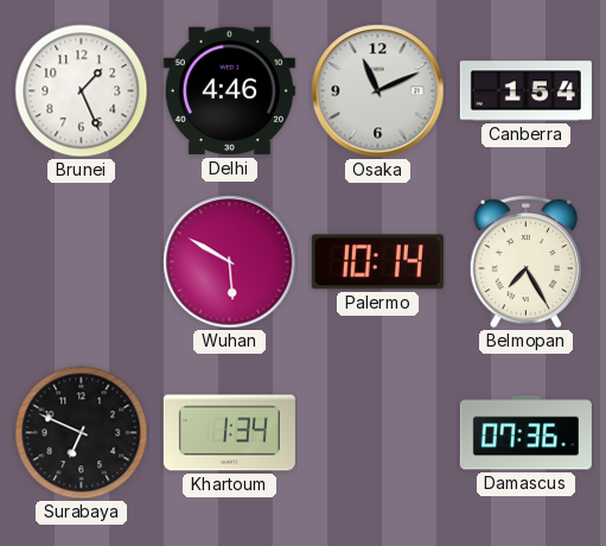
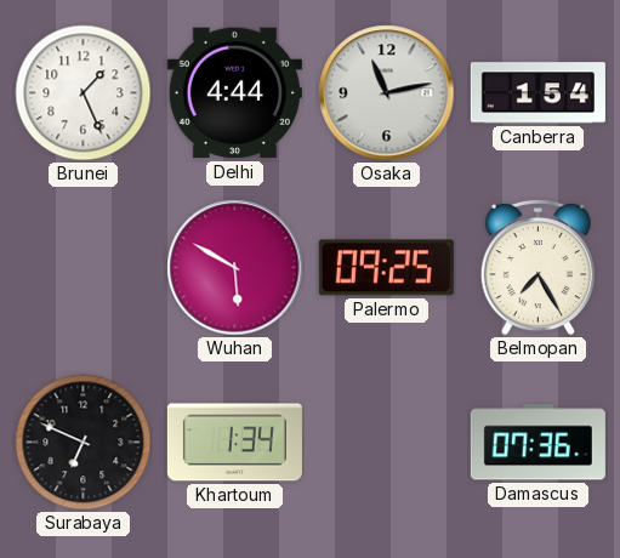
Delhi: 4:46 -> 4:44
Osaka: 11:11 -> 11:13
Palermo: 10:14 -> 09:25
